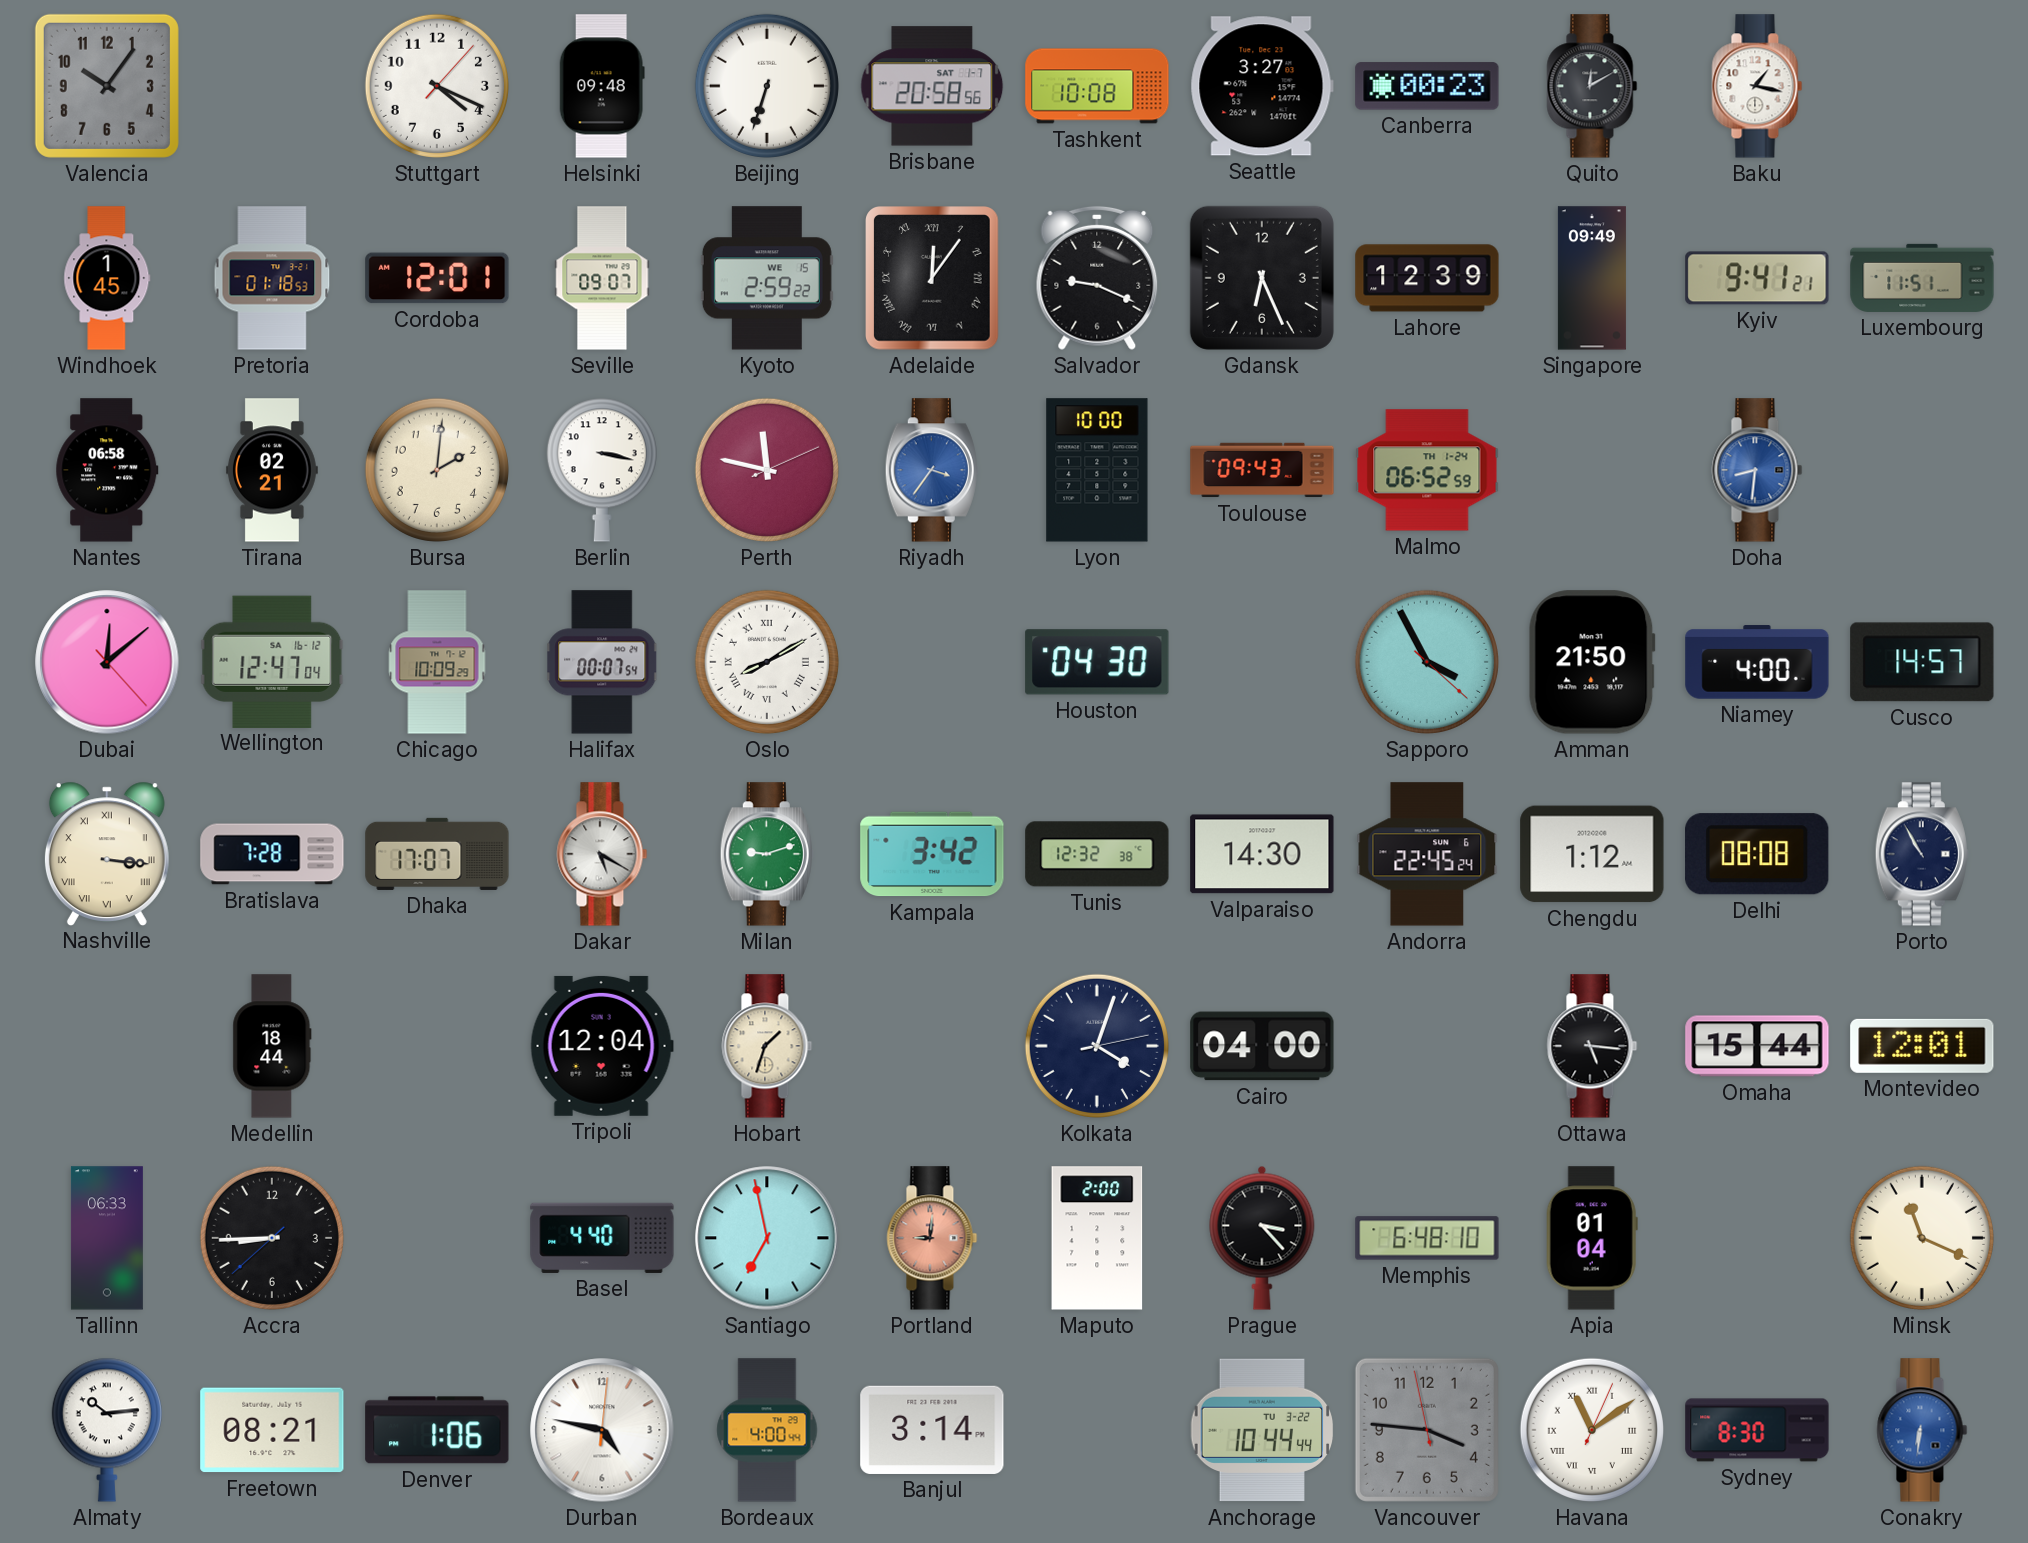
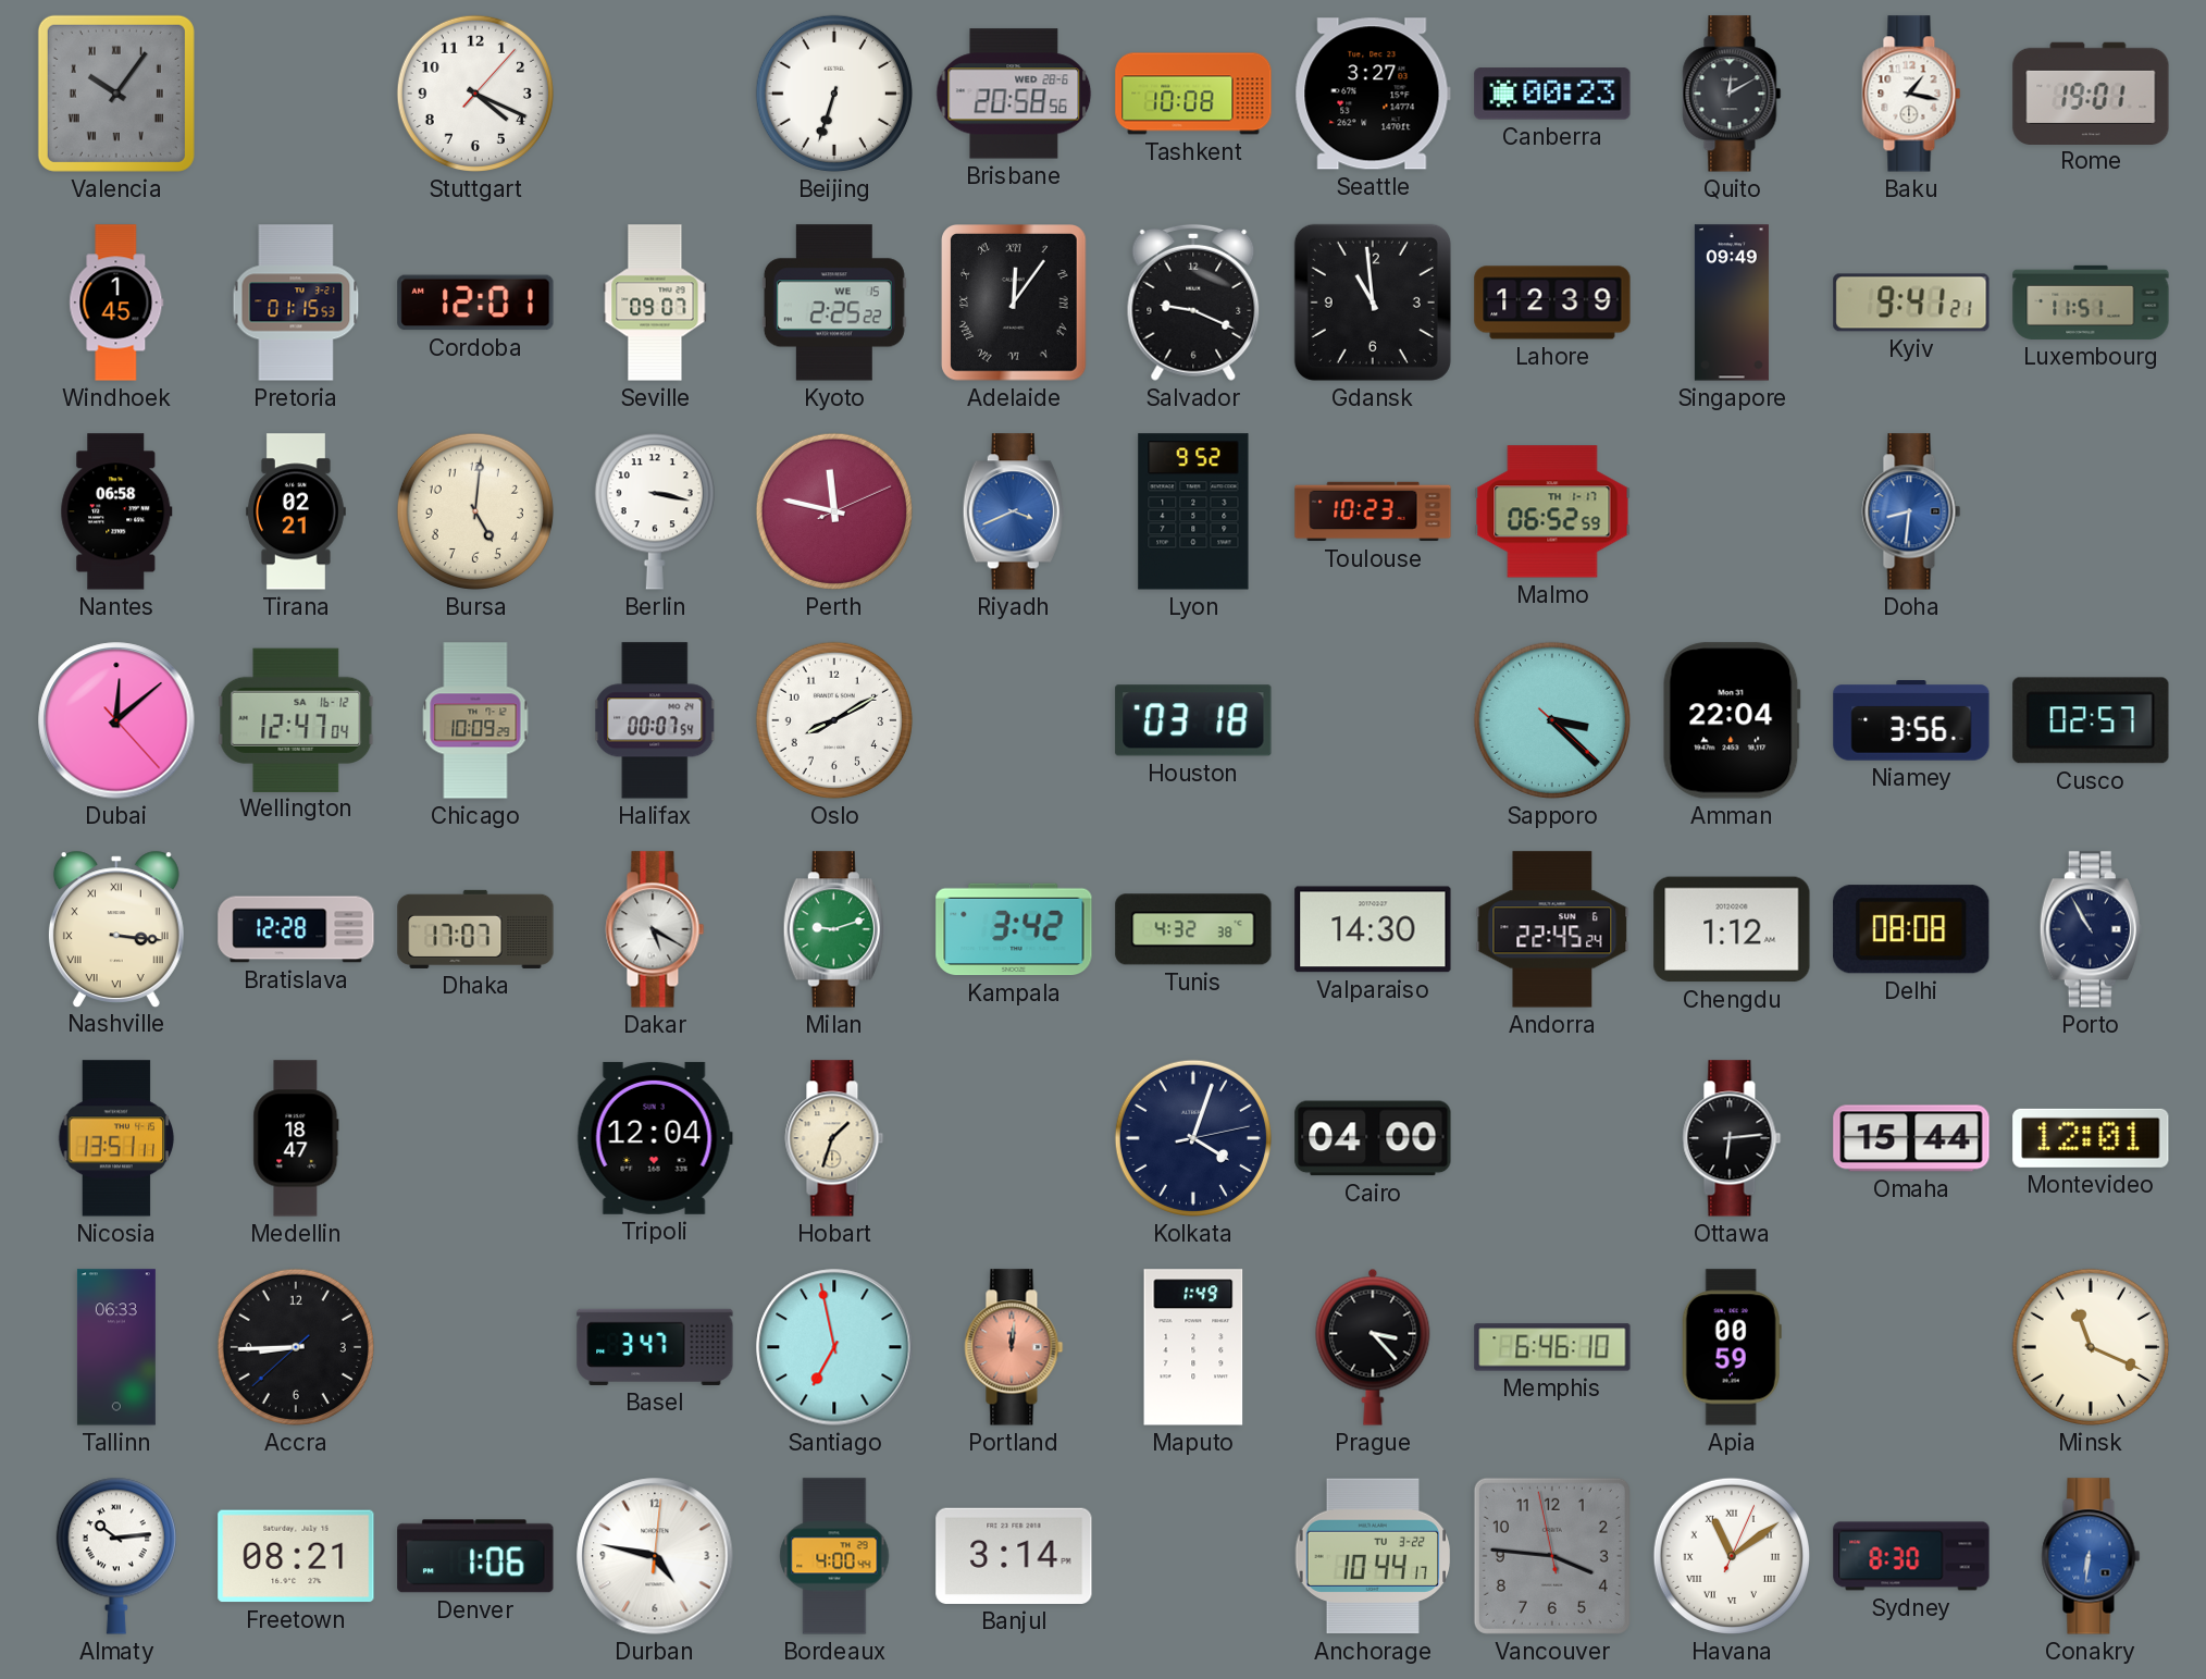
Valencia numerals: Arabic -> Roman
Helsinki: 09:48 -> none
Brisbane date: SAT 1-7 -> WED 28-6
Rome: none -> 19:01
Pretoria: 01:18 -> 01:15
Kyoto: 2:59 -> 2:25
Gdansk: 6:26 -> 10:59
Bursa: 2:01 -> 5:01
Riyadh: 3:36 -> 3:41
Lyon: 10:00 -> 9:52
Toulouse: 09:43 -> 10:23
Malmo date: TH 1-24 -> TH 1-17
Oslo numerals: Roman -> Arabic
Houston: 04:30 -> 03:18
Sapporo: 3:55 -> 3:22
Amman: 21:50 -> 22:04
Niamey: 4:00 -> 3:56
Cusco: 14:57 -> 02:57
Bratislava: 7:28 -> 12:28
Tunis: 12:32 -> 4:32
Nicosia: none -> 13:51
Medellin: 18:44 -> 18:47
Ottawa: 5:16 -> 6:14
Basel: 4:40 -> 3:47
Portland: 9:01 -> 12:01
Maputo: 2:00 -> 1:49
Memphis: 6:48 -> 6:46
Apia: 01:04 -> 00:59
Anchorage: 10:44:44 -> 10:44:17
